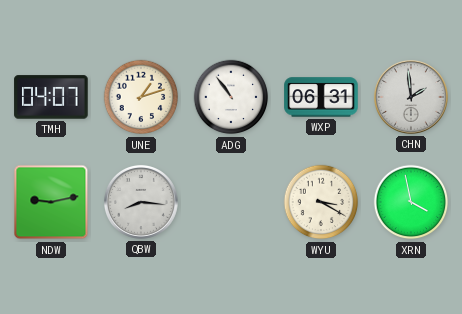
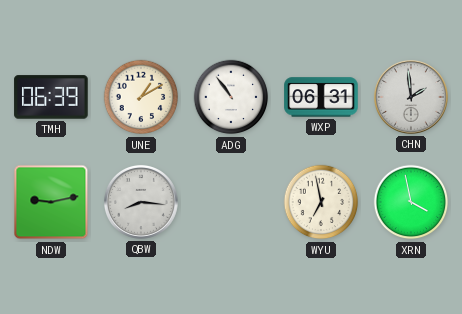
TMH: 04:07 -> 06:39
UNE: 1:12 -> 1:10
WYU: 3:20 -> 6:58
